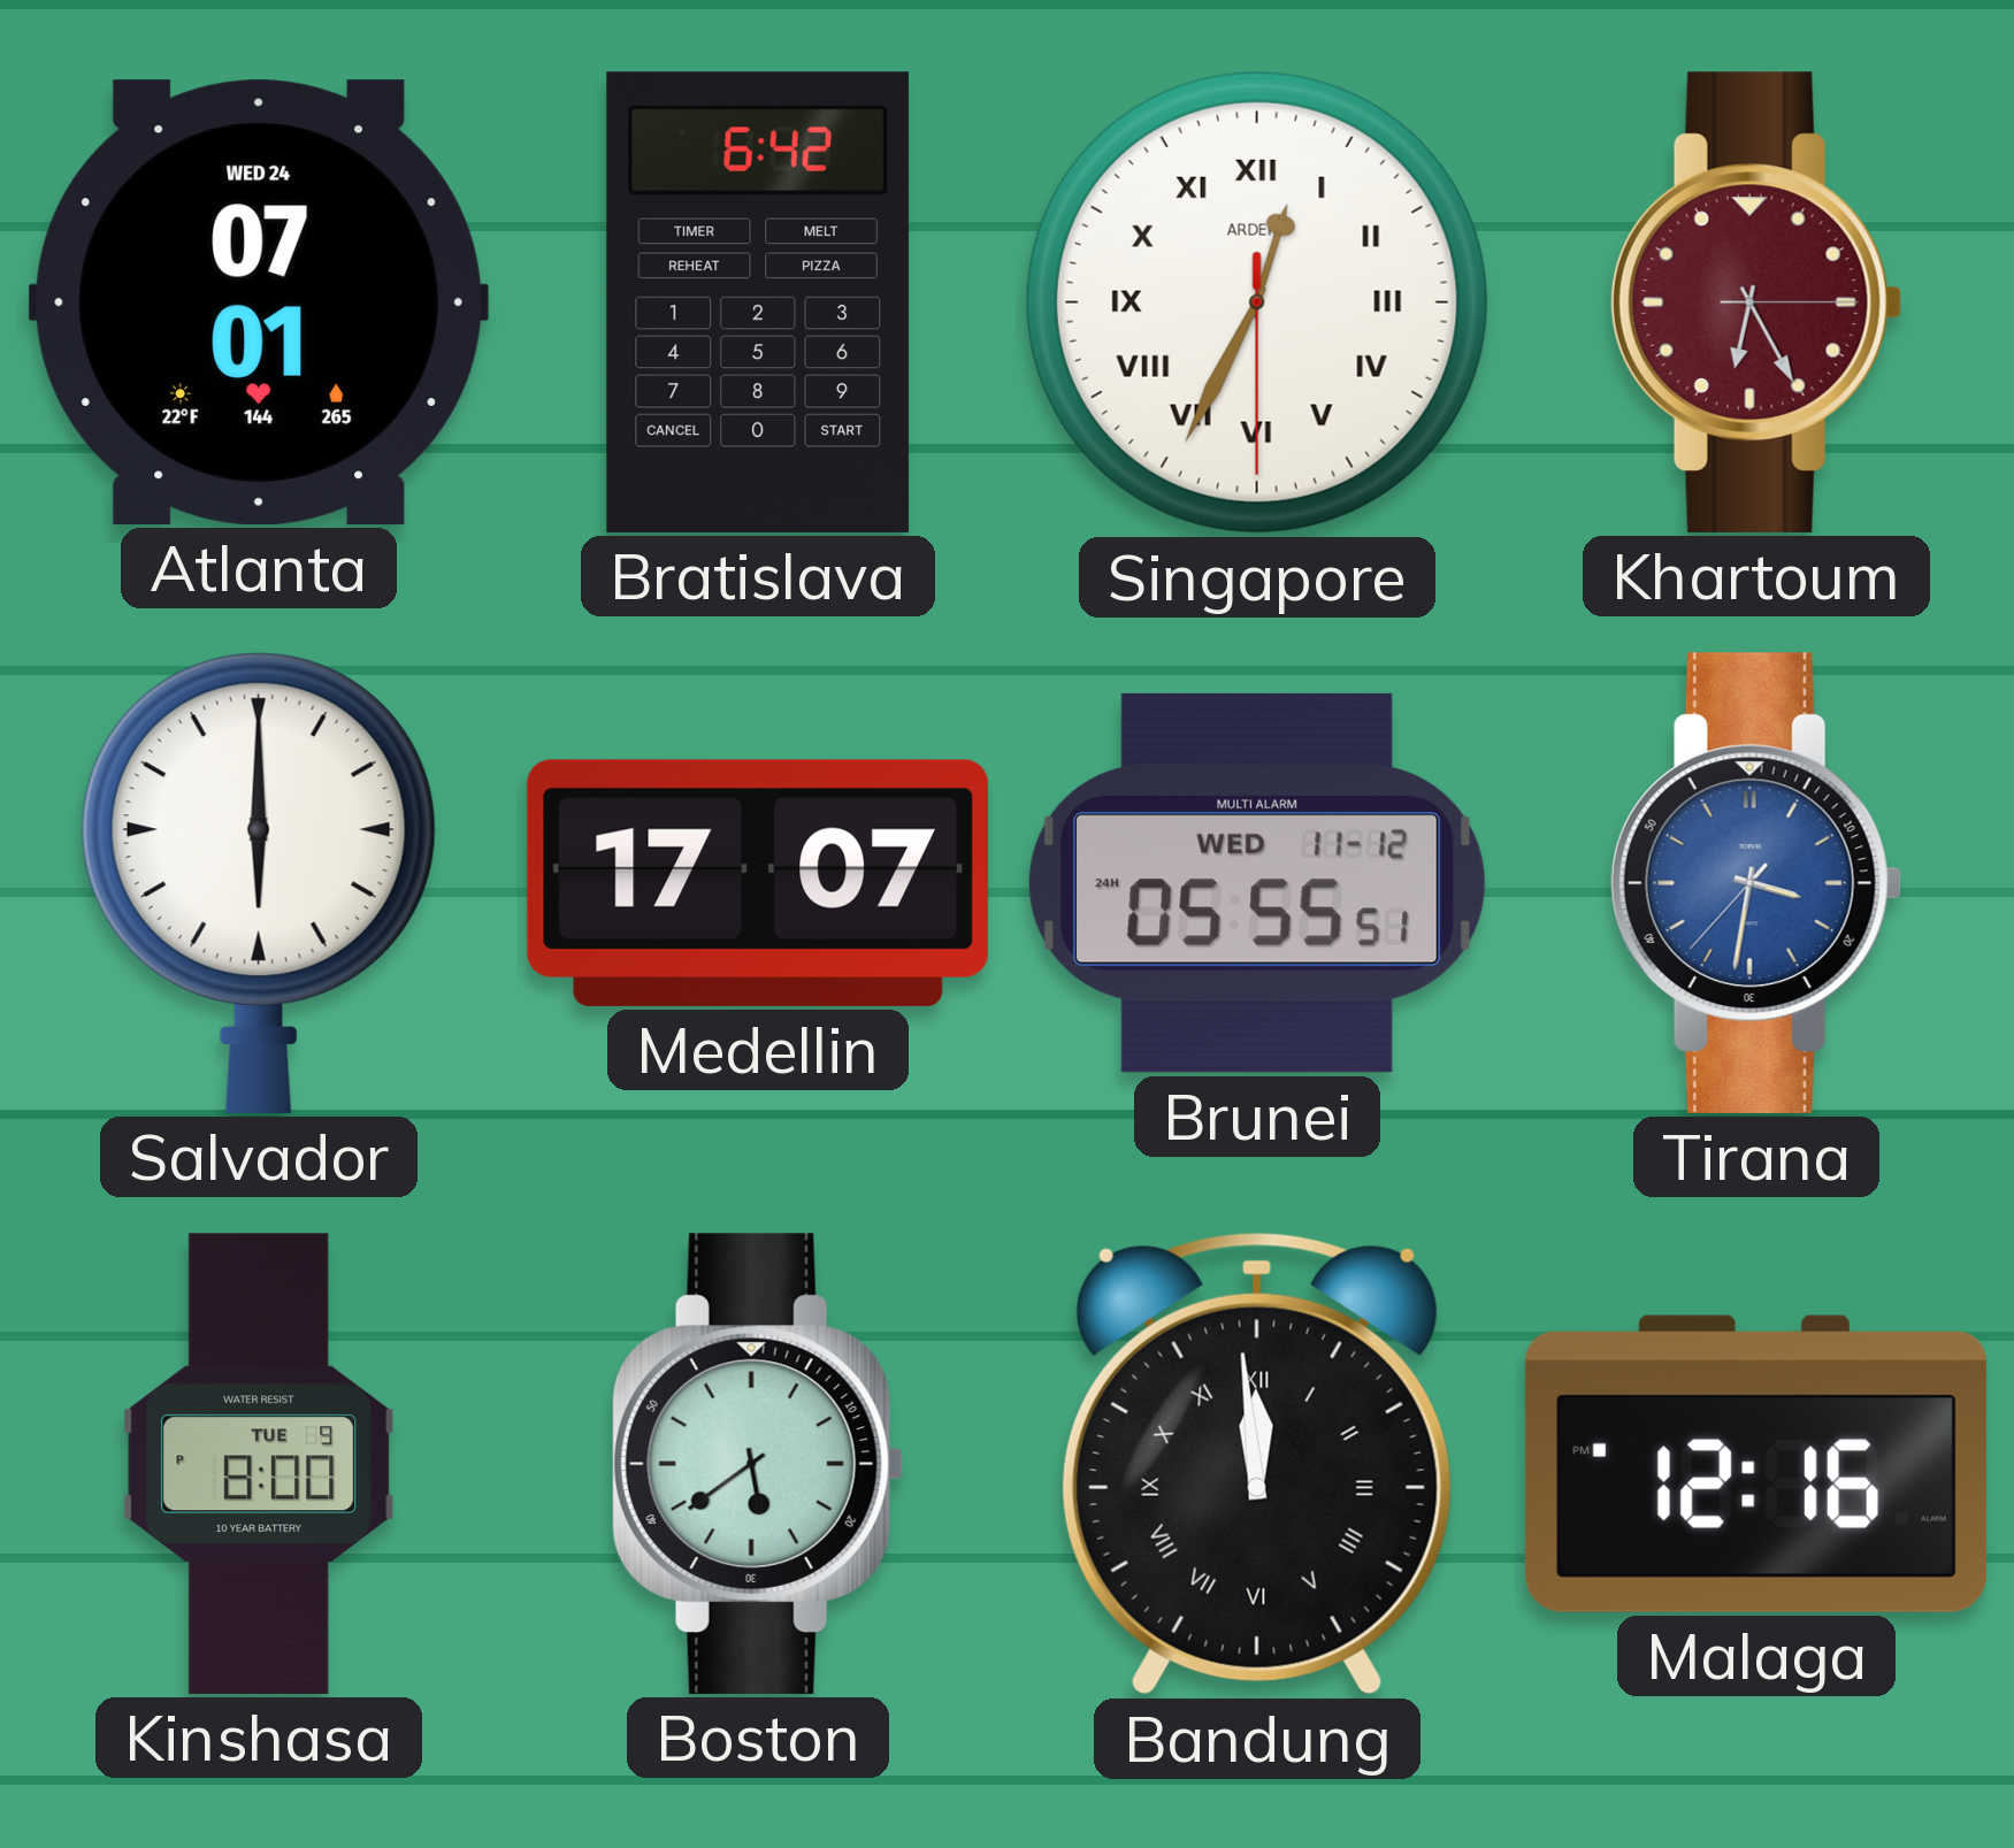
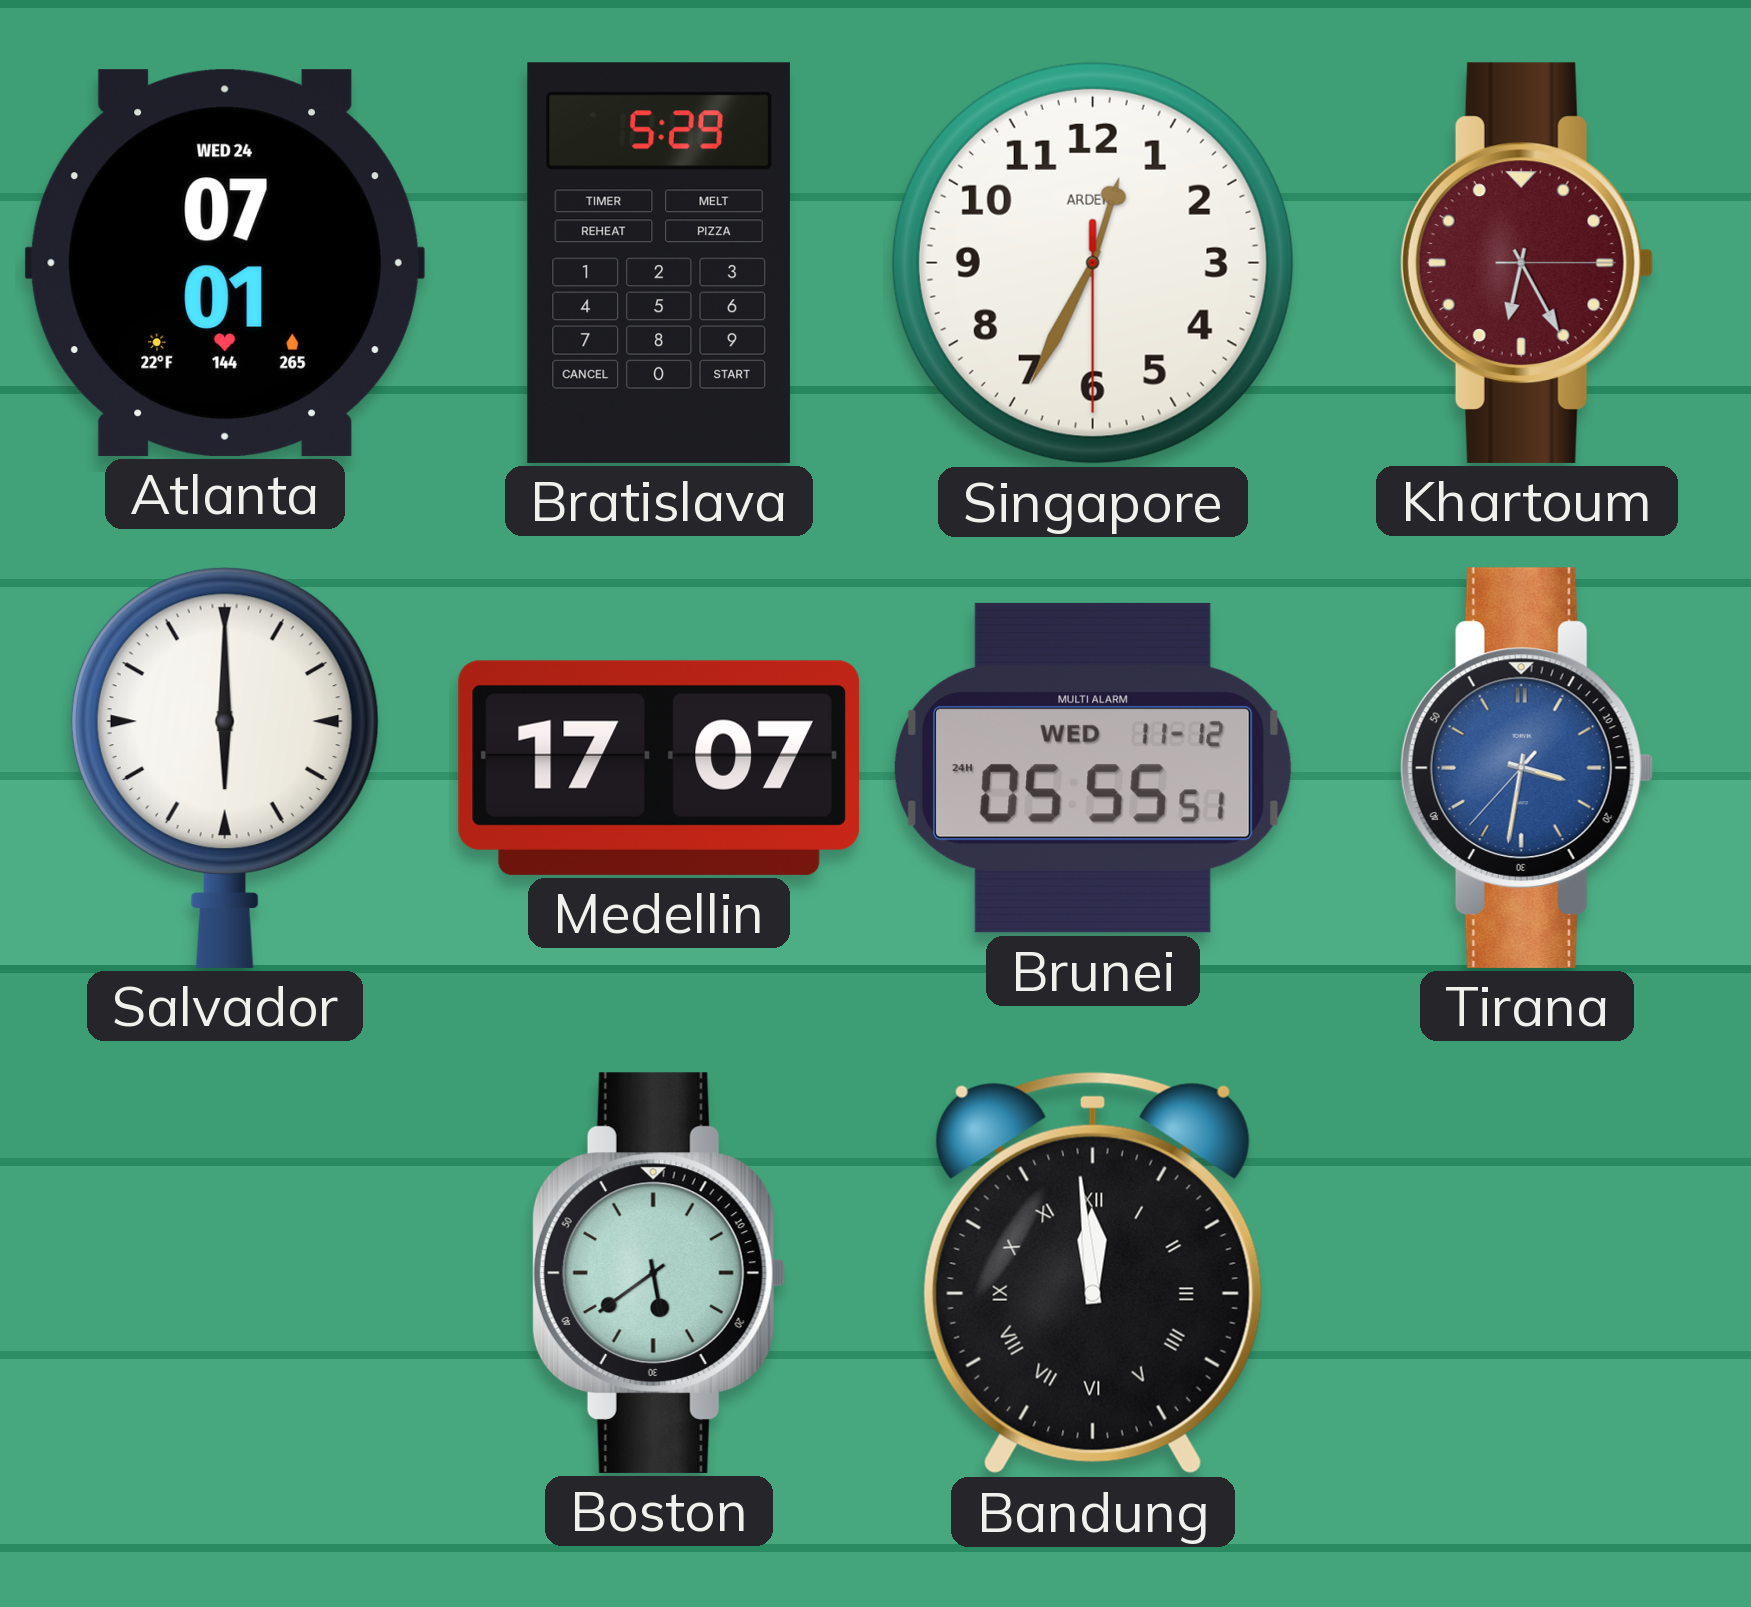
Bratislava: 6:42 -> 5:29
Singapore numerals: Roman -> Arabic
Kinshasa: 8:00 -> none
Malaga: 12:16 -> none
